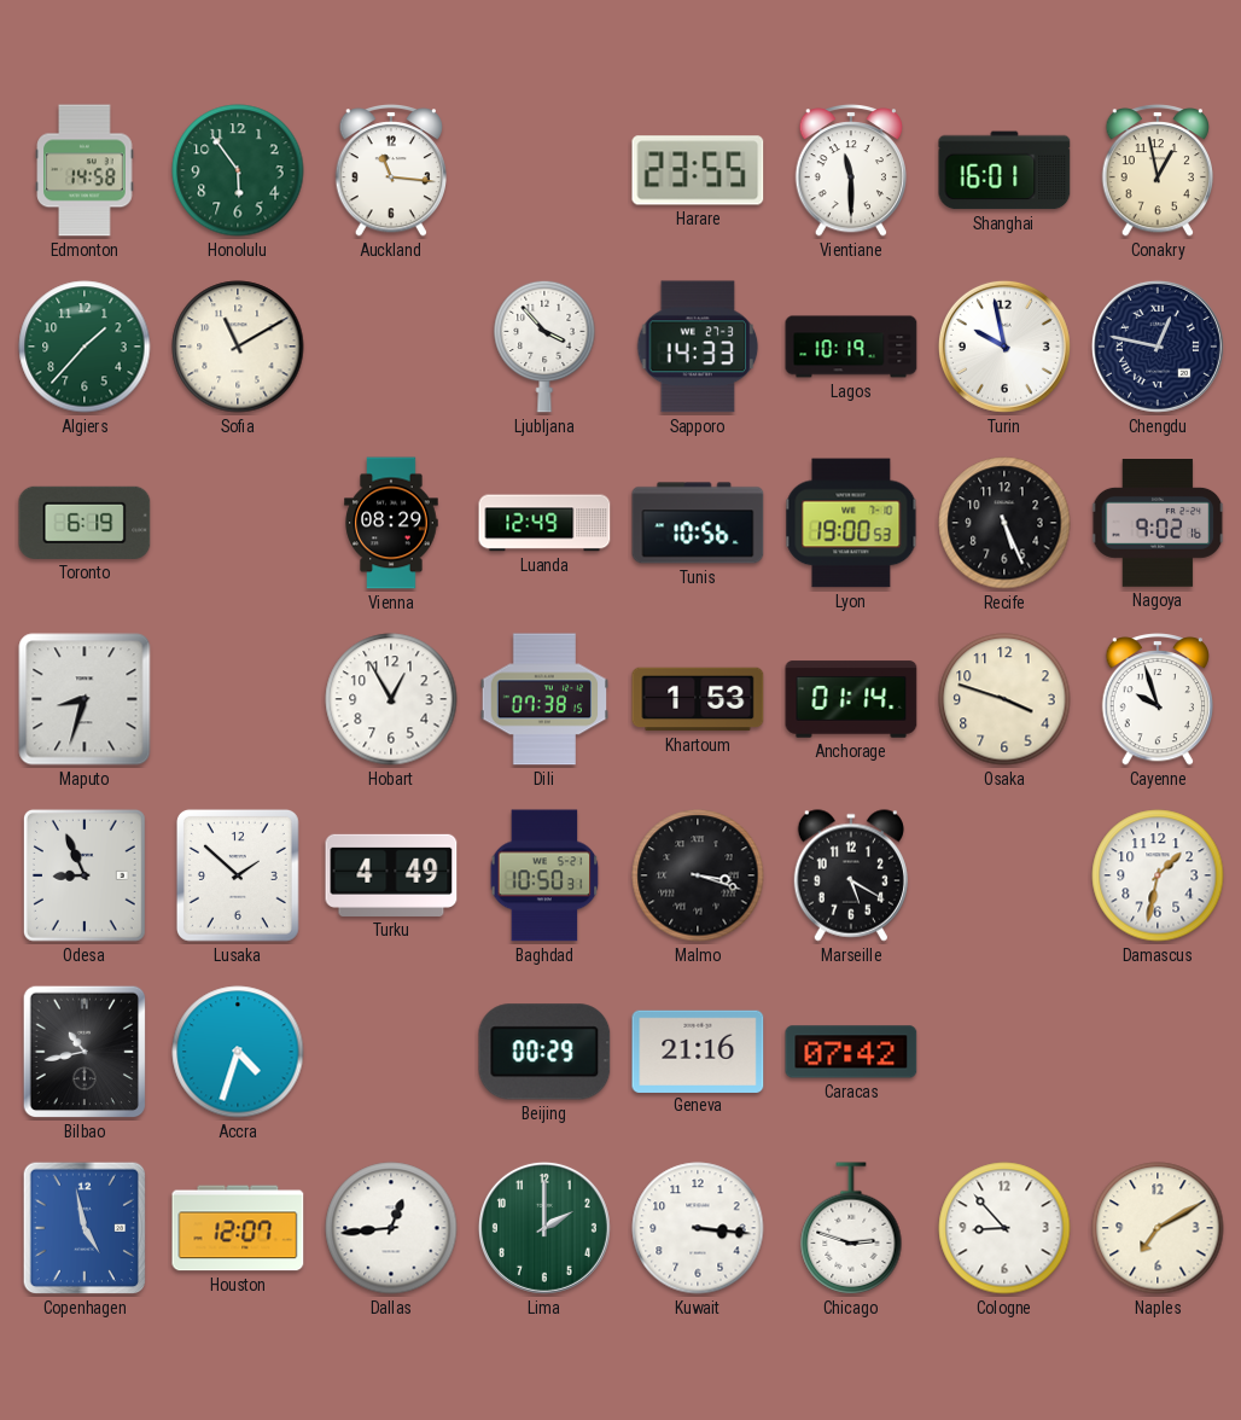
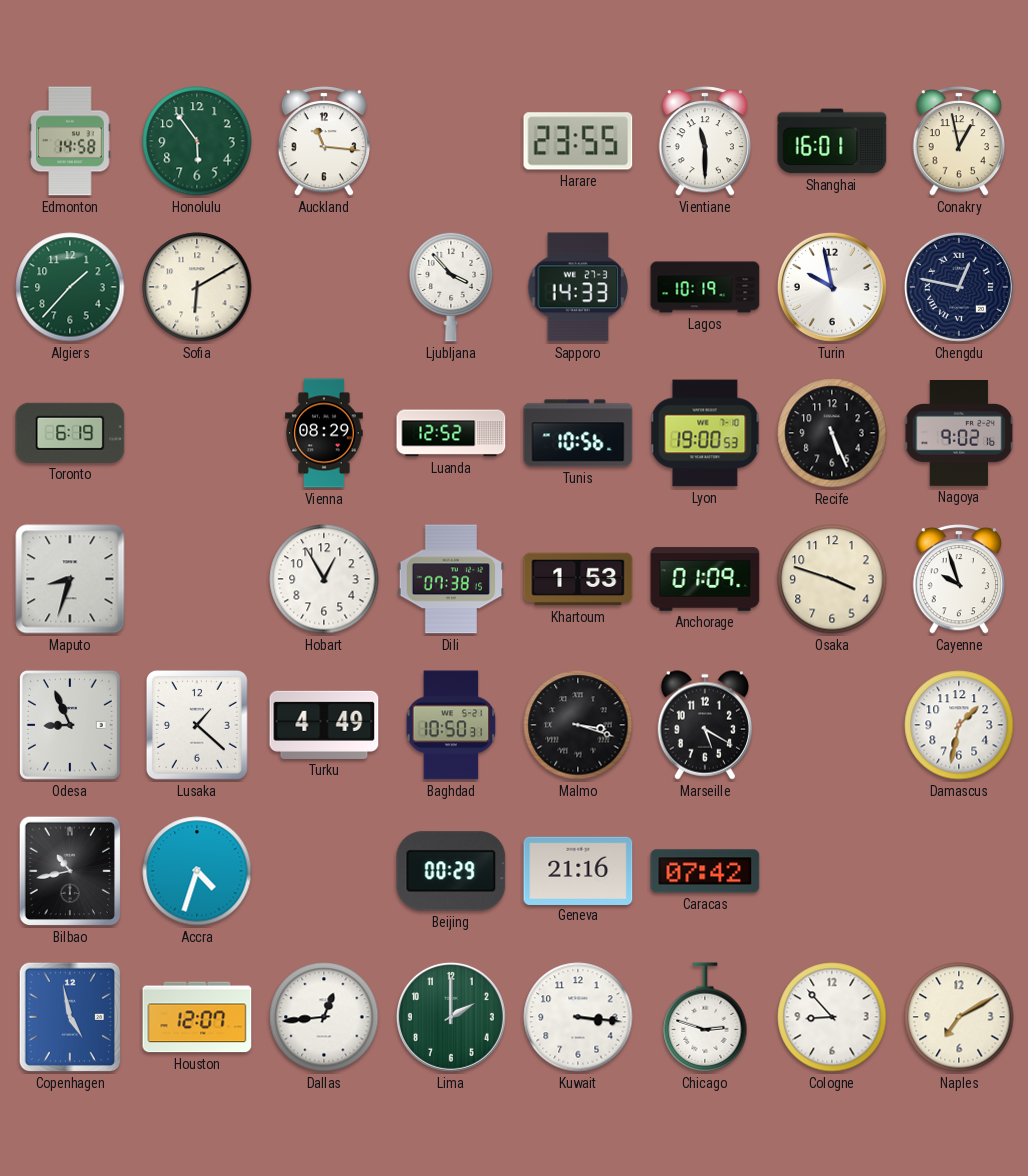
Sofia: 11:10 -> 6:10
Luanda: 12:49 -> 12:52
Anchorage: 01:14 -> 01:09
Lusaka: 1:52 -> 1:22
